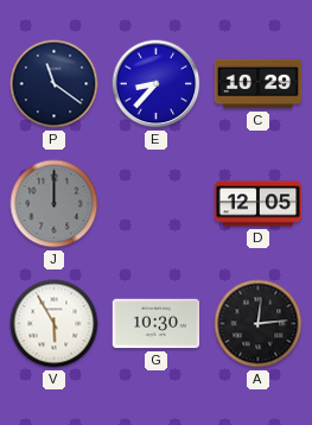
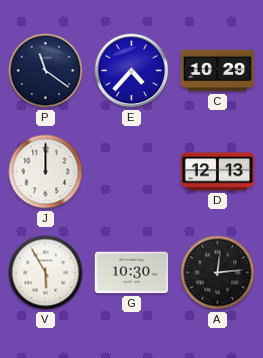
E: 8:37 -> 4:37
J dial: grey -> white
D: 12:05 -> 12:13
